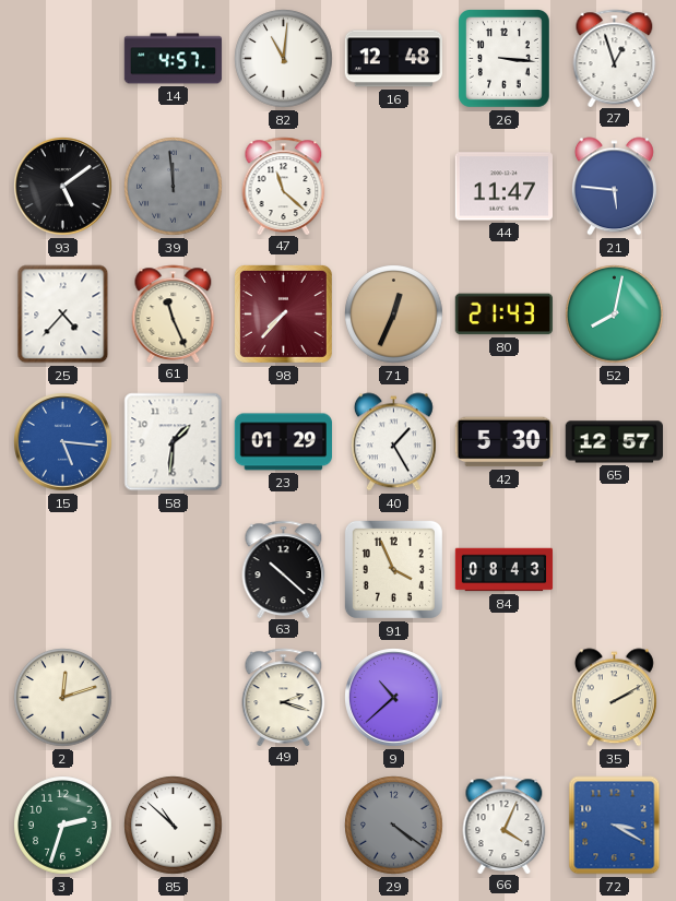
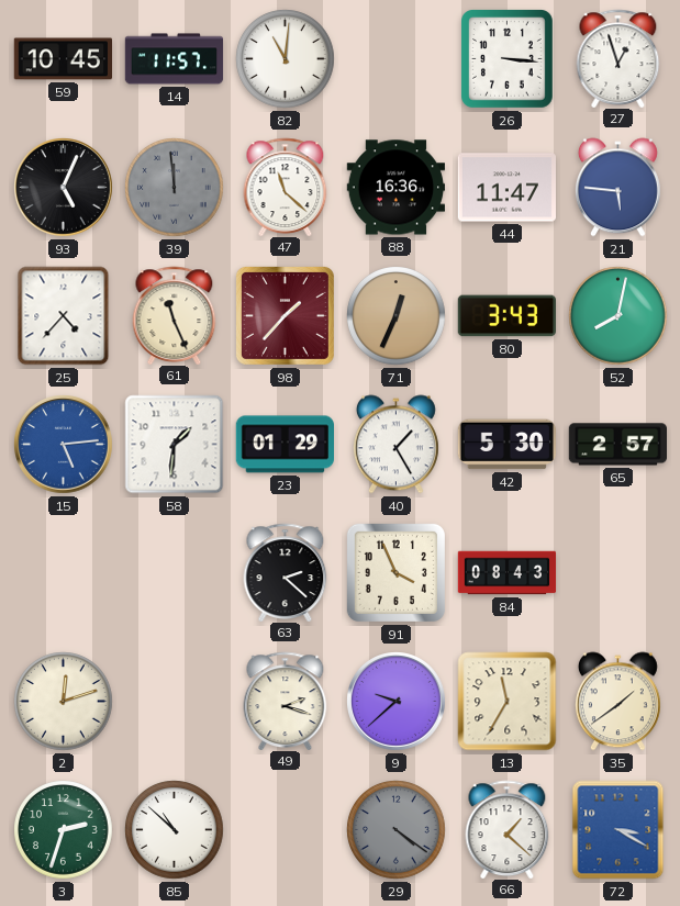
59: none -> 10:45
14: 4:57 -> 11:57
16: 12:48 -> none
93: 5:09 -> 5:04
88: none -> 16:36
98: 7:37 -> 1:37
80: 21:43 -> 3:43
15: 5:16 -> 5:14
65: 12:57 -> 2:57
63: 10:22 -> 2:22
9: 10:38 -> 9:38
13: none -> 11:35
35: 2:10 -> 1:39
66: 4:04 -> 1:22
